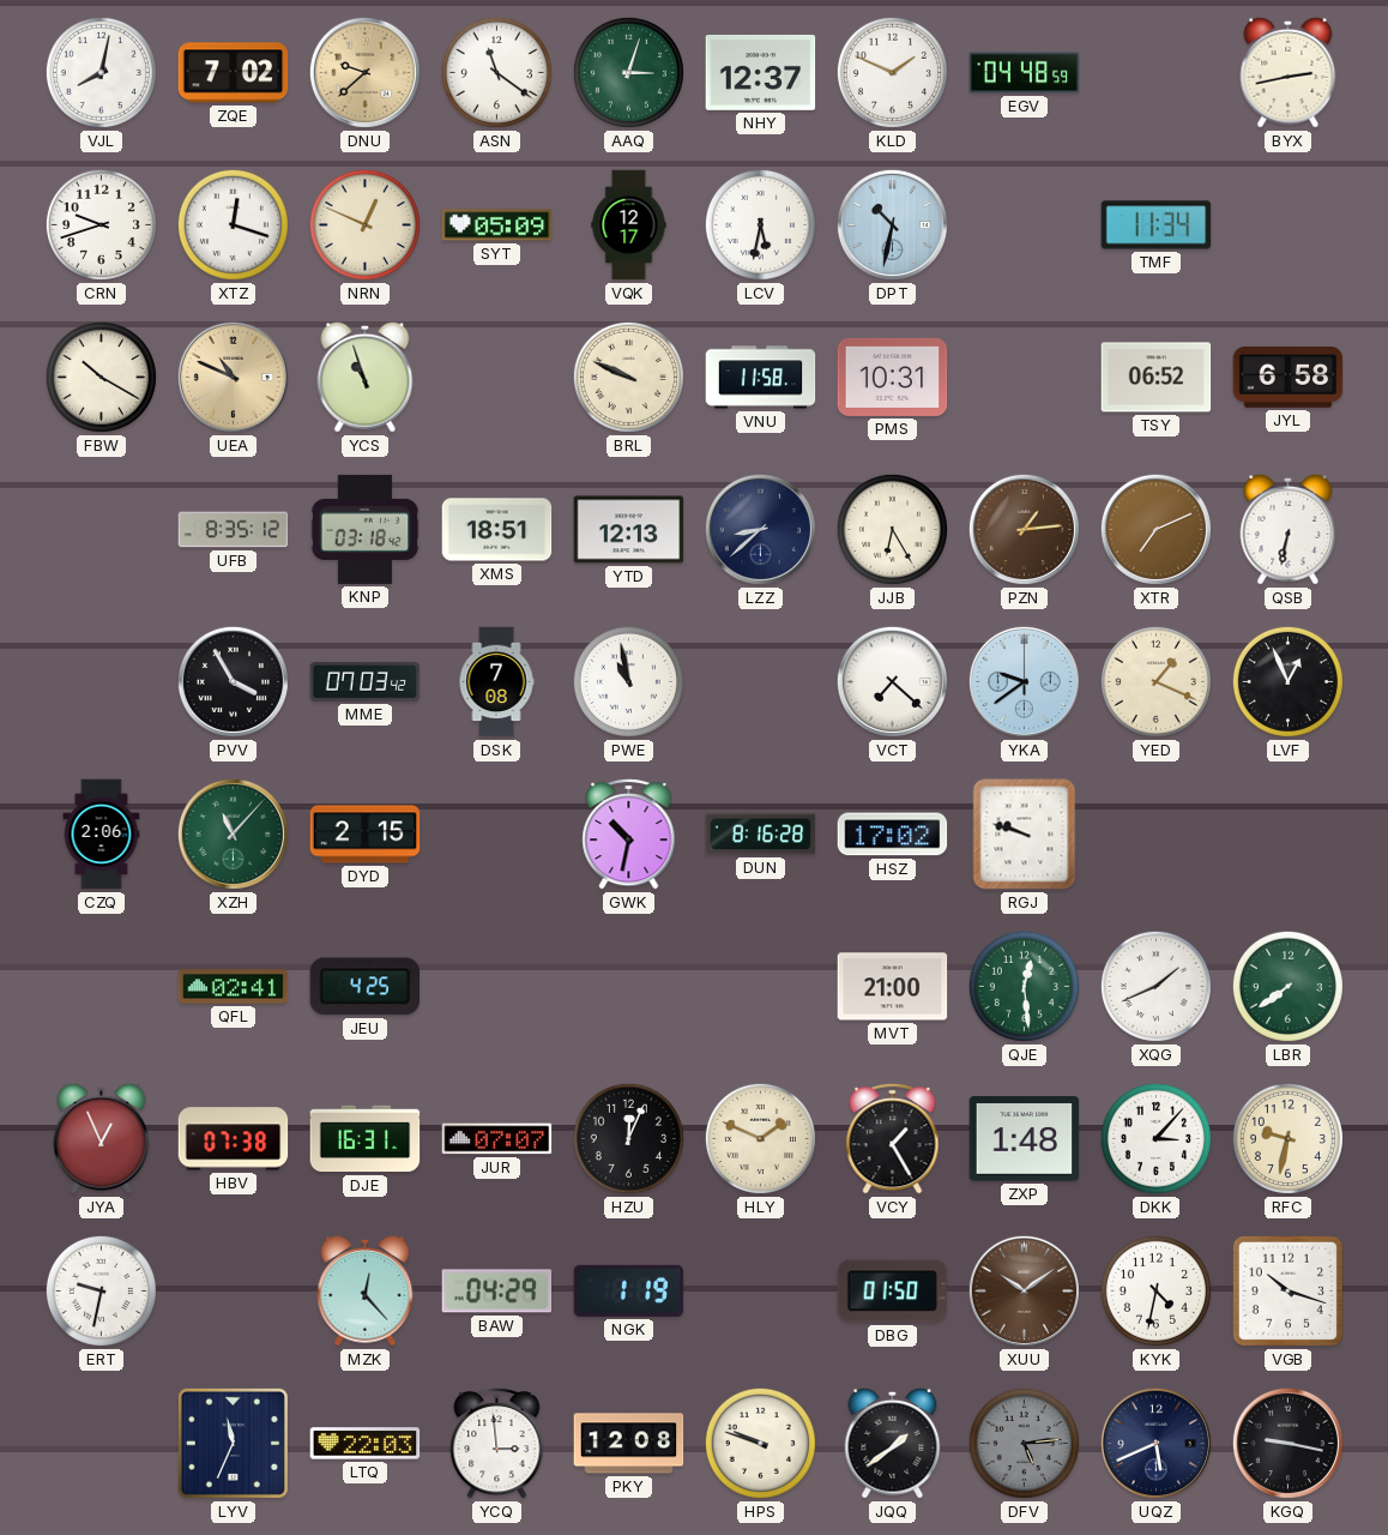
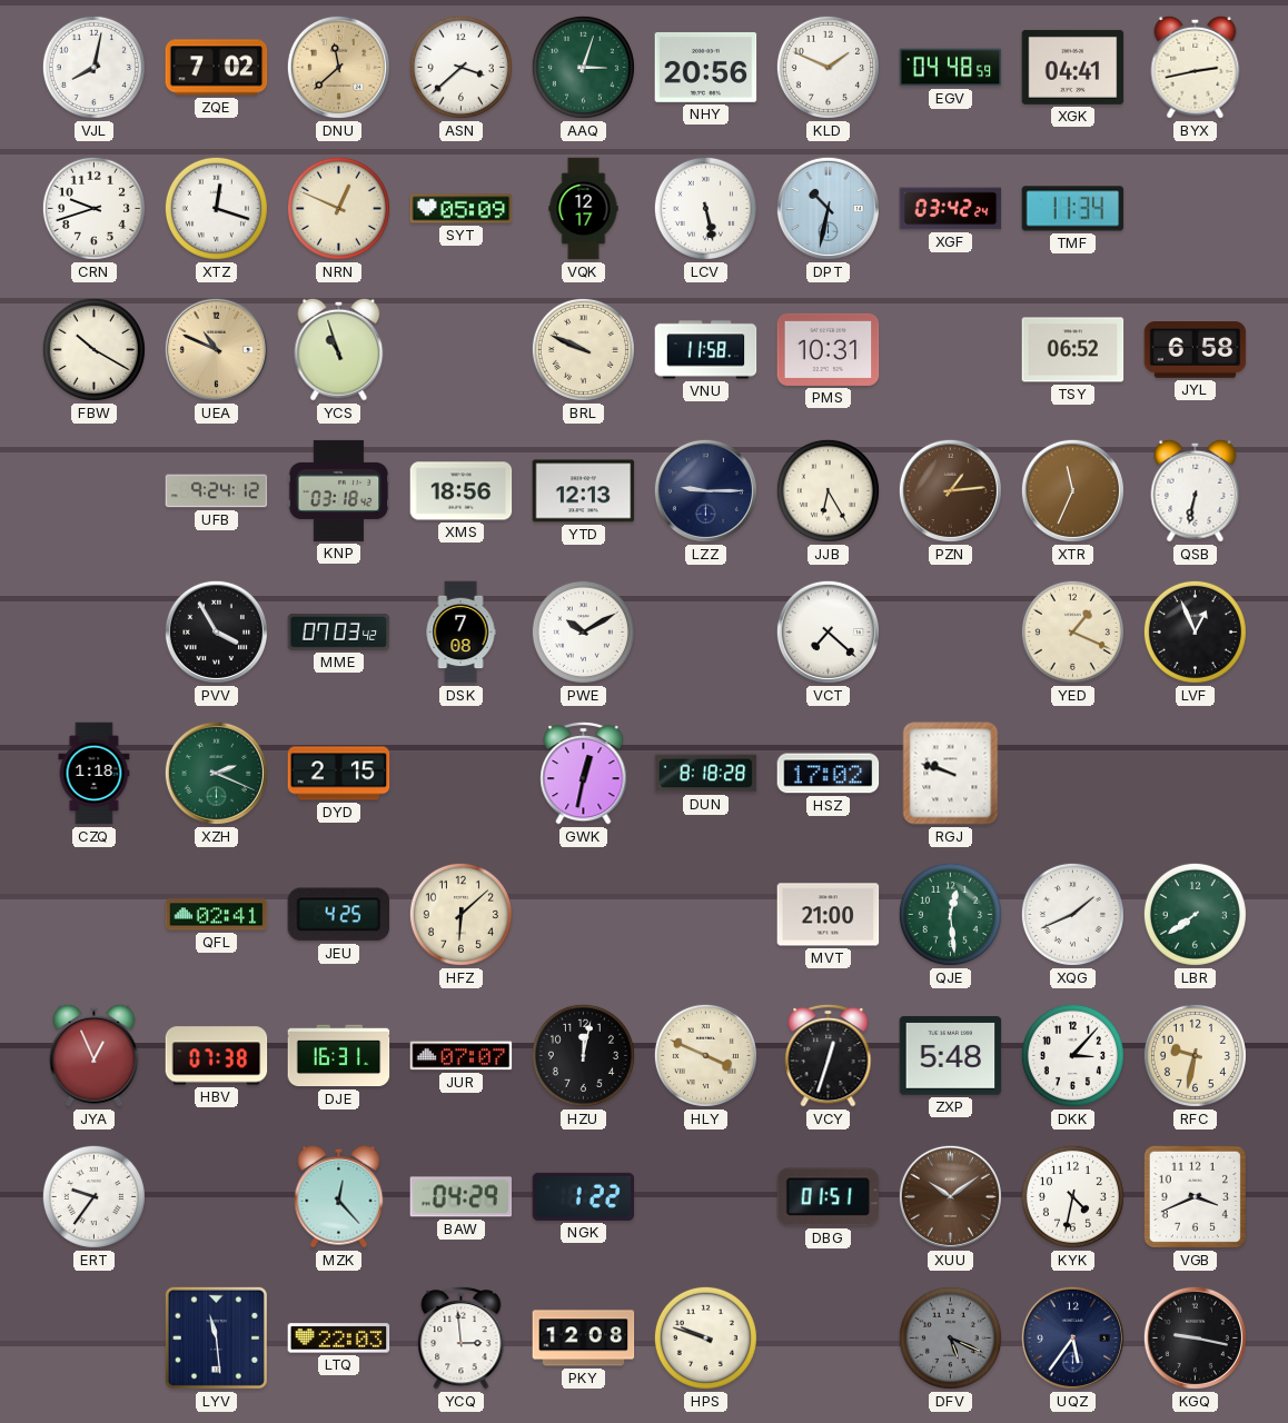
DNU: 9:38 -> 11:38
ASN: 11:21 -> 3:38
NHY: 12:37 -> 20:56
XGK: none -> 04:41
LCV: 5:32 -> 5:28
XGF: none -> 03:42
UFB: 8:35 -> 9:24
XMS: 18:51 -> 18:56
LZZ: 8:38 -> 9:15
XTR: 7:11 -> 11:34
PWE: 10:58 -> 10:10
YKA: 9:39 -> none
CZQ: 2:06 -> 1:18
XZH: 11:07 -> 2:19
GWK: 10:32 -> 12:32
DUN: 8:16 -> 8:18
HFZ: none -> 6:08
HZU: 12:04 -> 12:02
HLY: 1:49 -> 3:49
VCY: 1:25 -> 12:33
ZXP: 1:48 -> 5:48
ERT: 9:32 -> 9:36
NGK: 1:19 -> 1:22
DBG: 01:50 -> 01:51
VGB: 10:18 -> 3:41
LYV: 11:34 -> 11:29
JQQ: 1:39 -> none
DFV: 5:14 -> 5:19
UQZ: 5:41 -> 5:36
